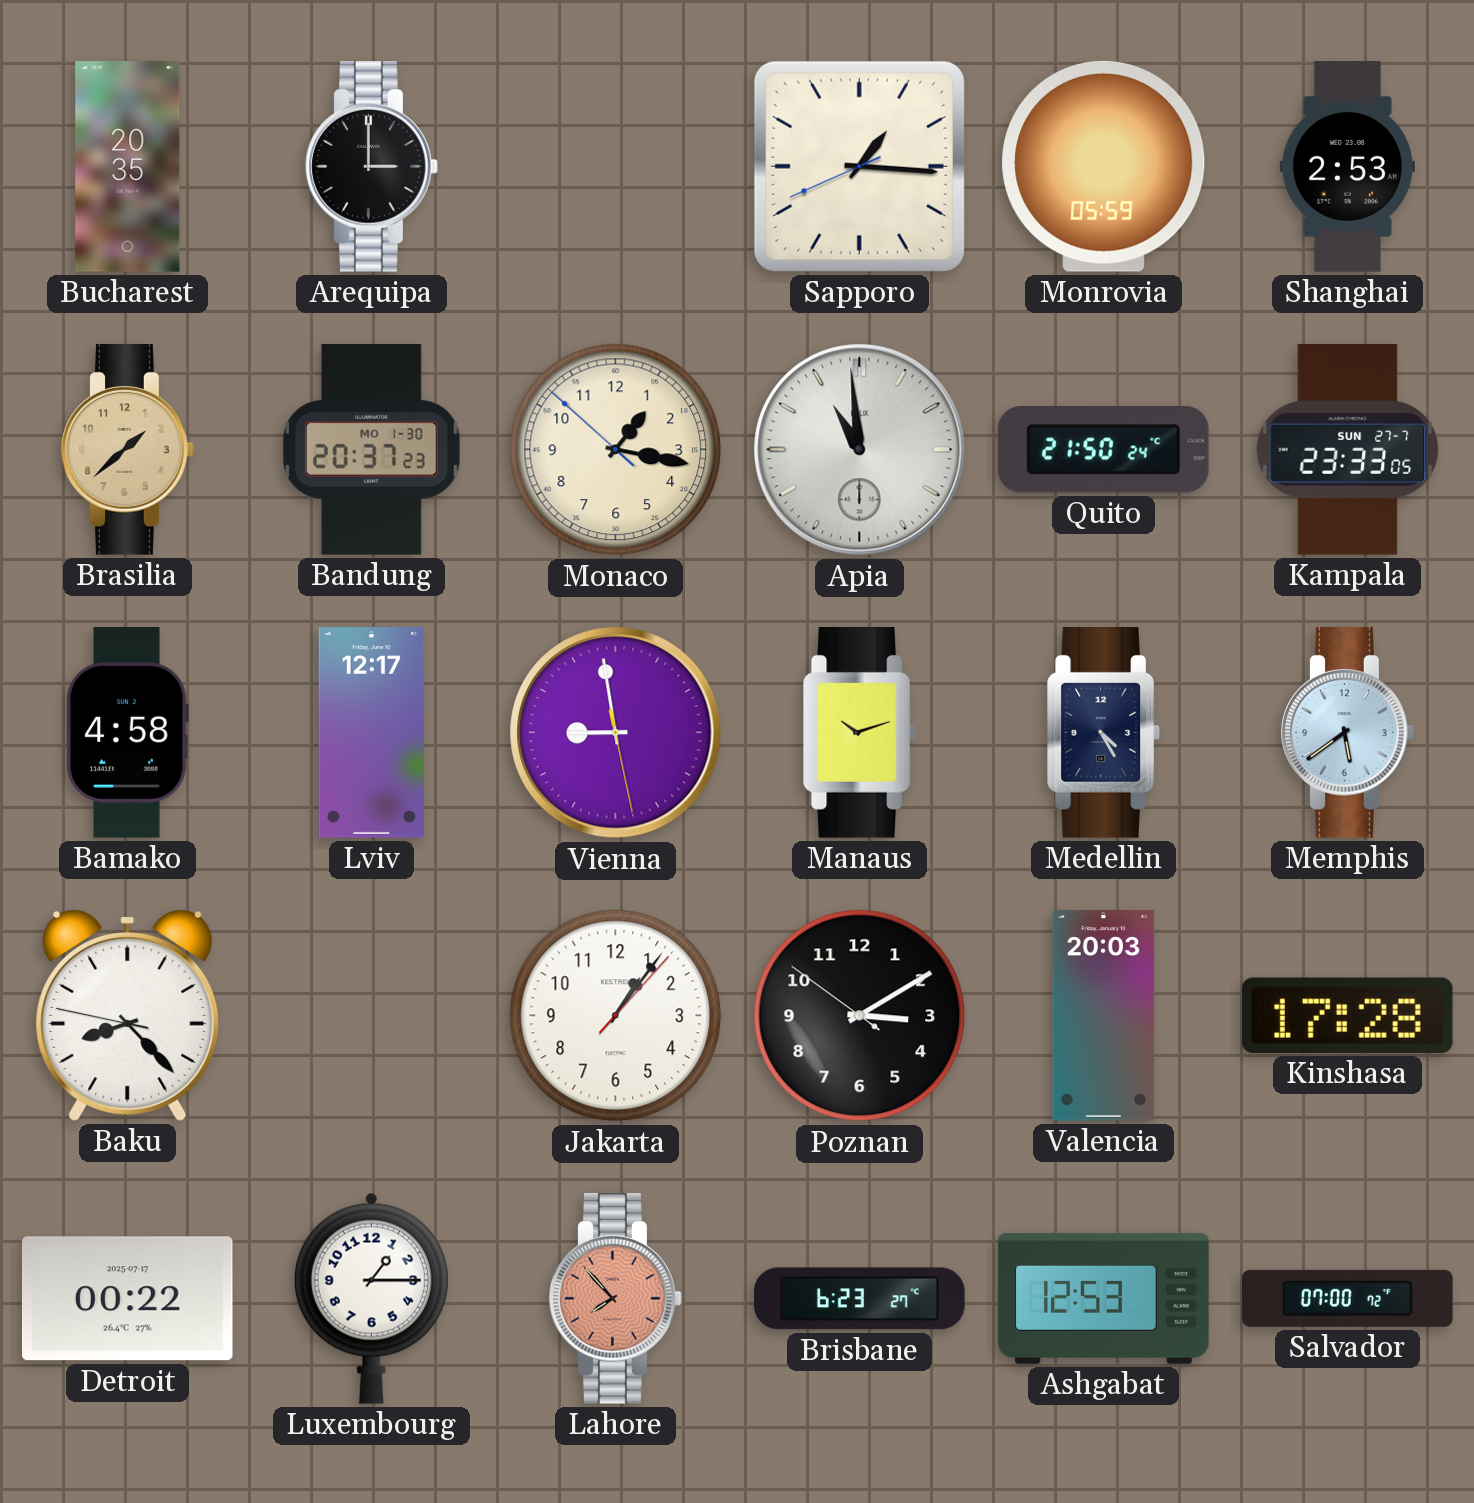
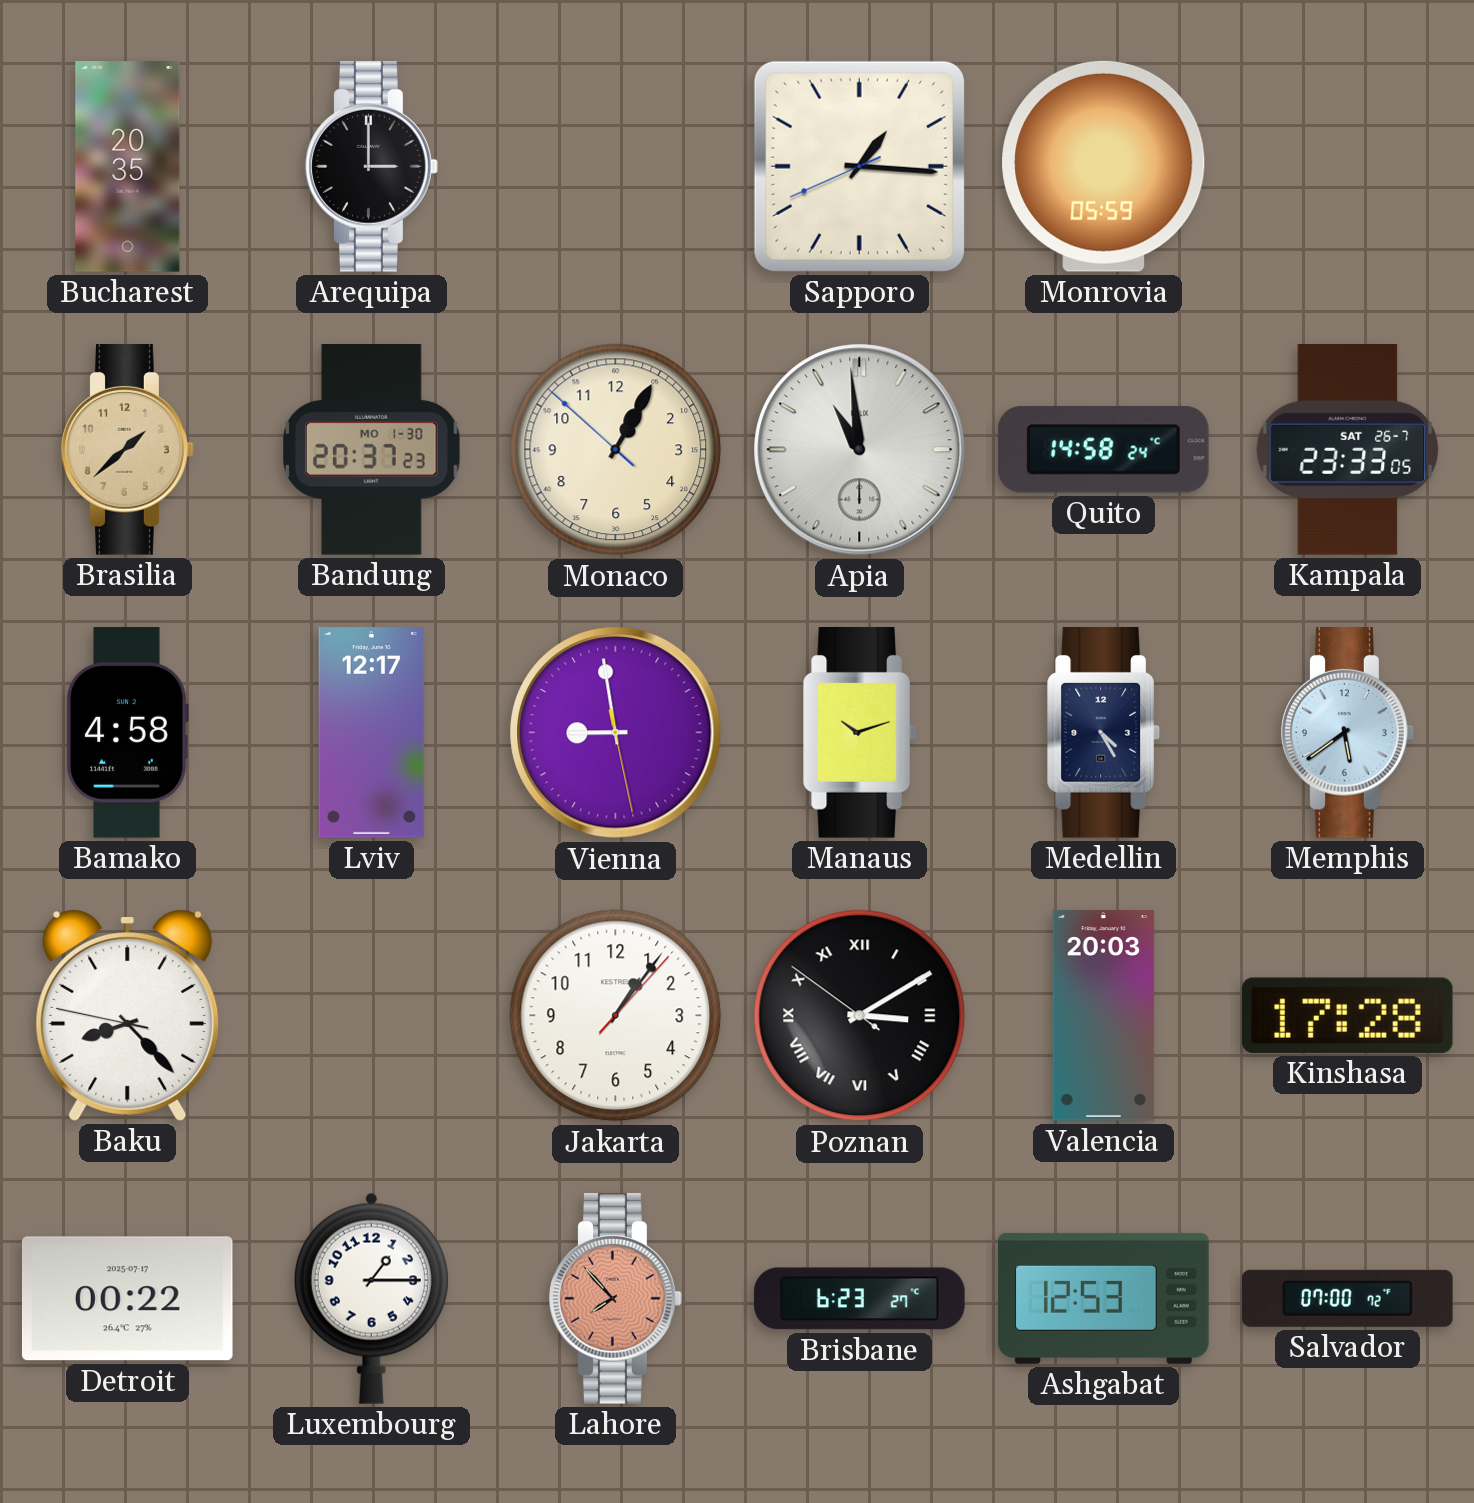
Shanghai: 2:53 -> none
Monaco: 1:16 -> 1:04
Quito: 21:50 -> 14:58
Kampala date: SUN 27-7 -> SAT 26-7
Poznan numerals: Arabic -> Roman
